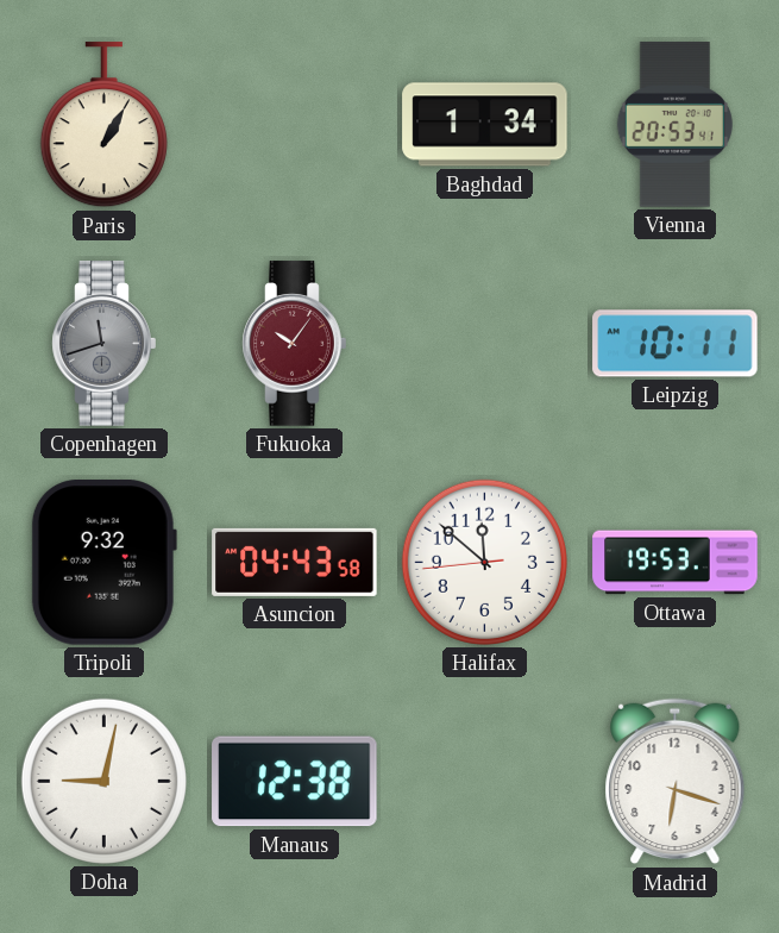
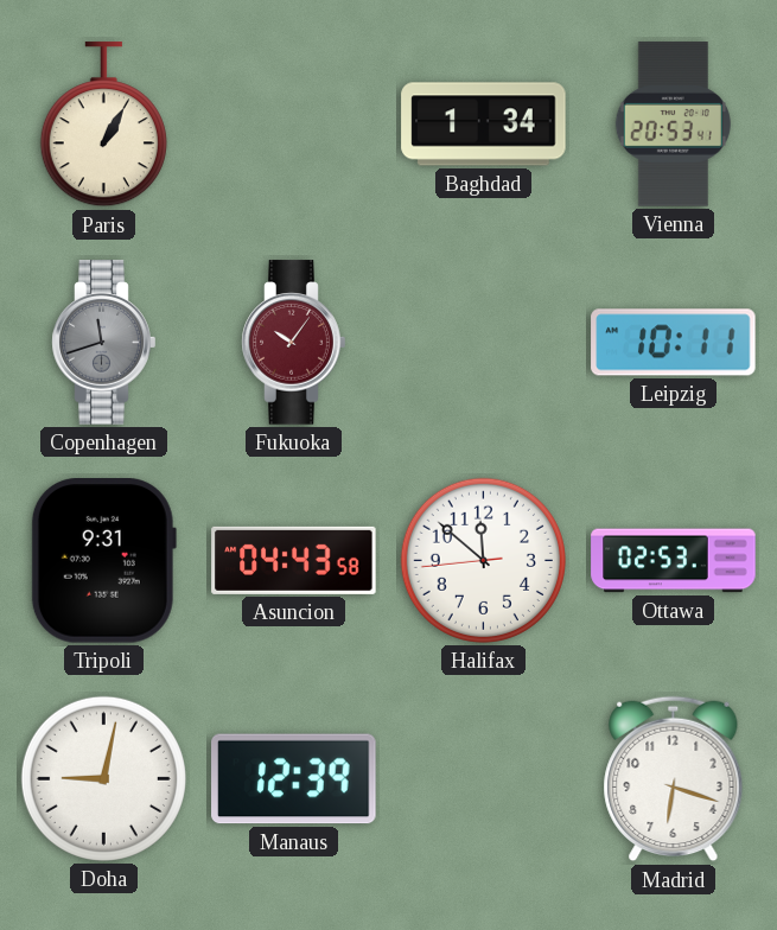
Tripoli: 9:32 -> 9:31
Ottawa: 19:53 -> 02:53
Manaus: 12:38 -> 12:39
